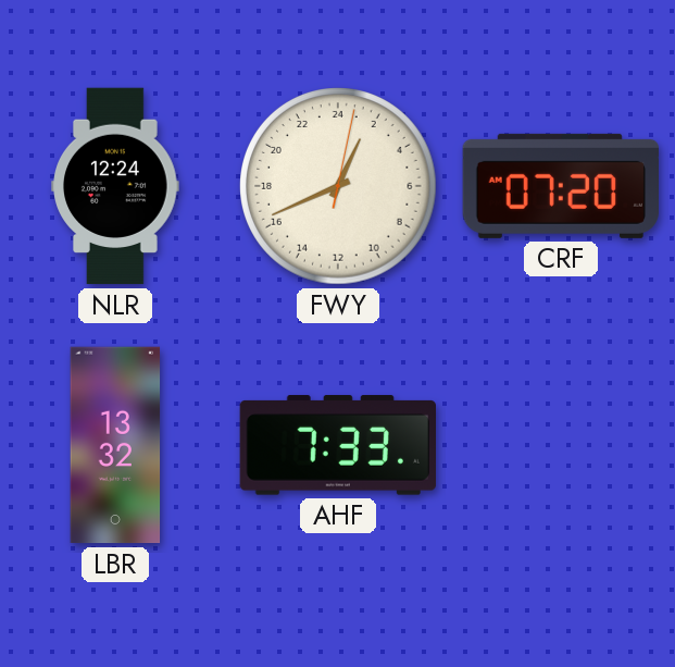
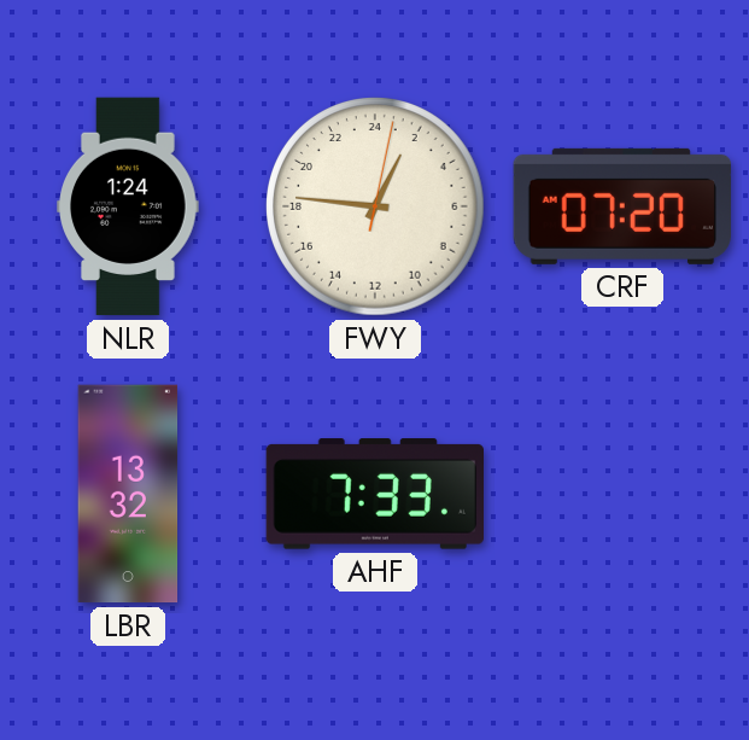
NLR: 12:24 -> 1:24
FWY: 1:41 -> 1:46
